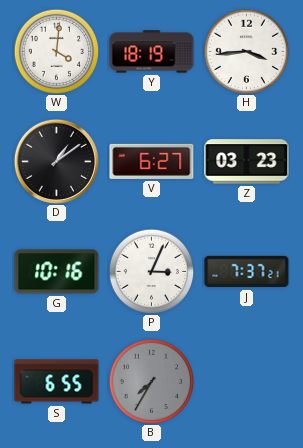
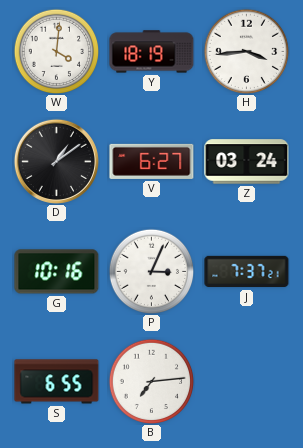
Z: 03:23 -> 03:24
B: 7:35 -> 7:14
B dial: grey -> white
